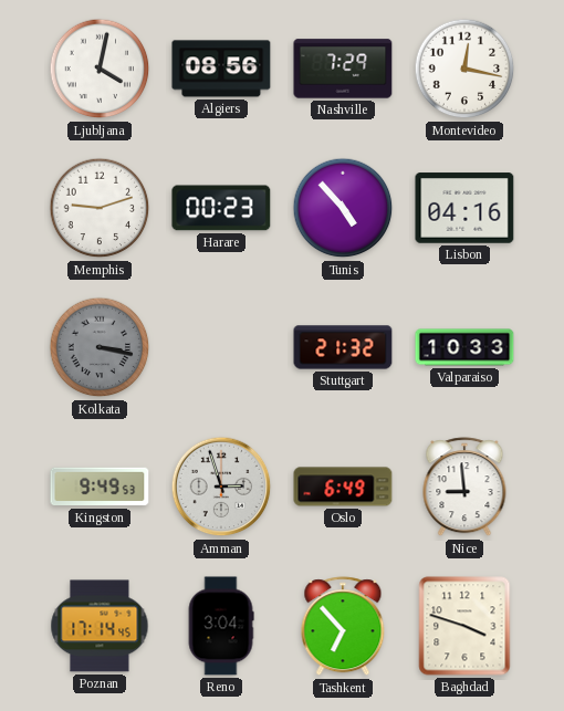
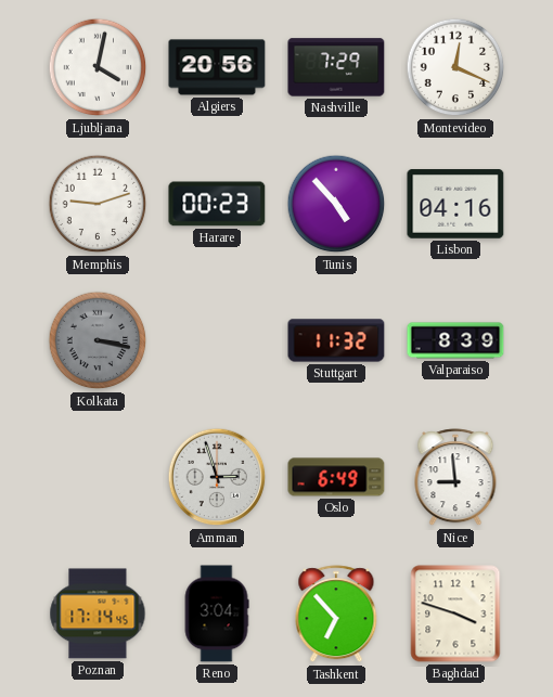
Algiers: 08:56 -> 20:56
Montevideo: 12:17 -> 12:19
Stuttgart: 21:32 -> 11:32
Valparaiso: 10:33 -> 8:39
Kingston: 9:49 -> none
